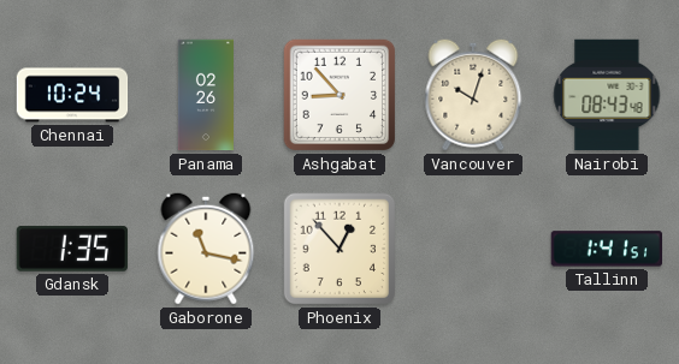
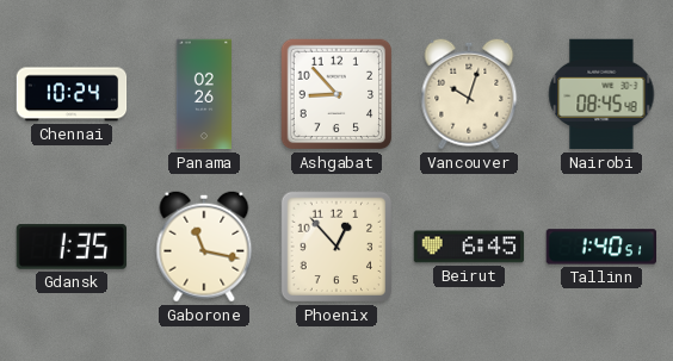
Nairobi: 08:43 -> 08:45
Beirut: none -> 6:45
Tallinn: 1:41 -> 1:40
